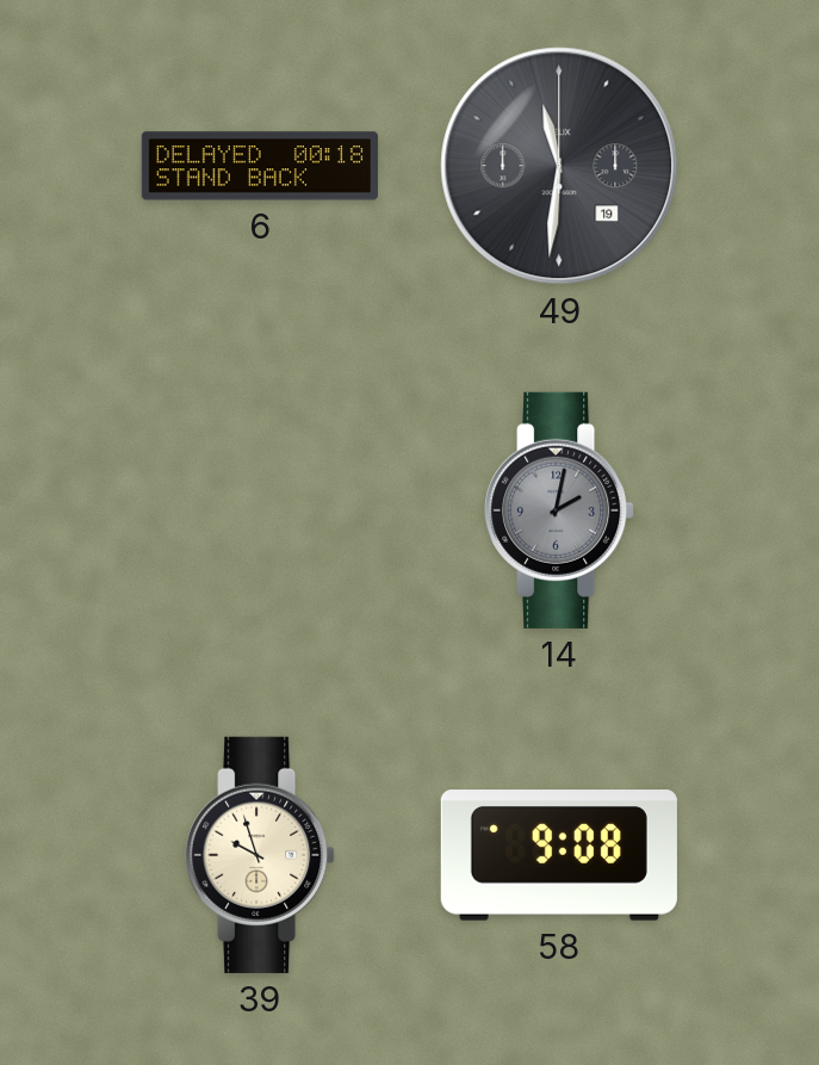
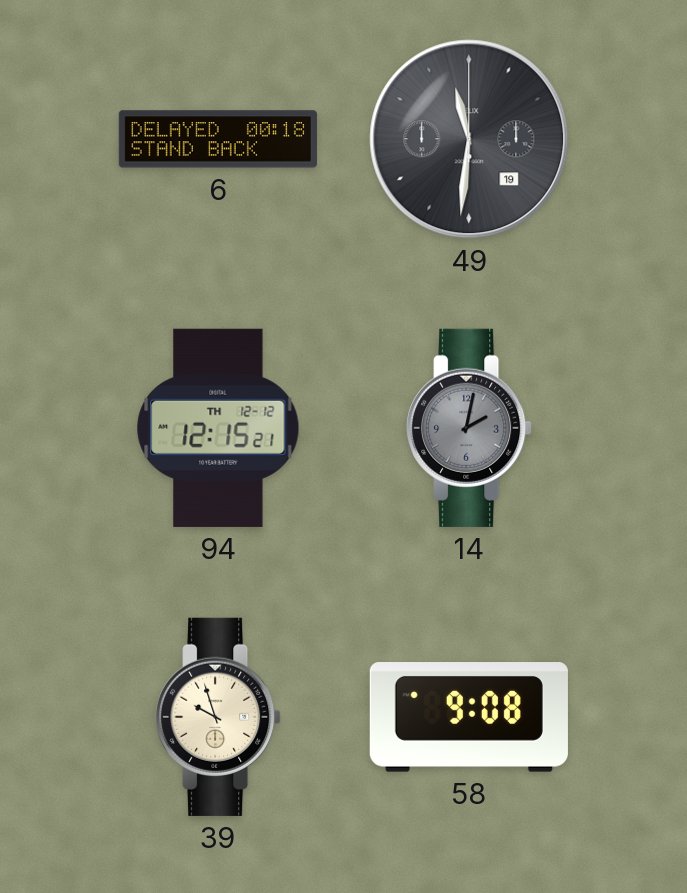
94: none -> 12:15
